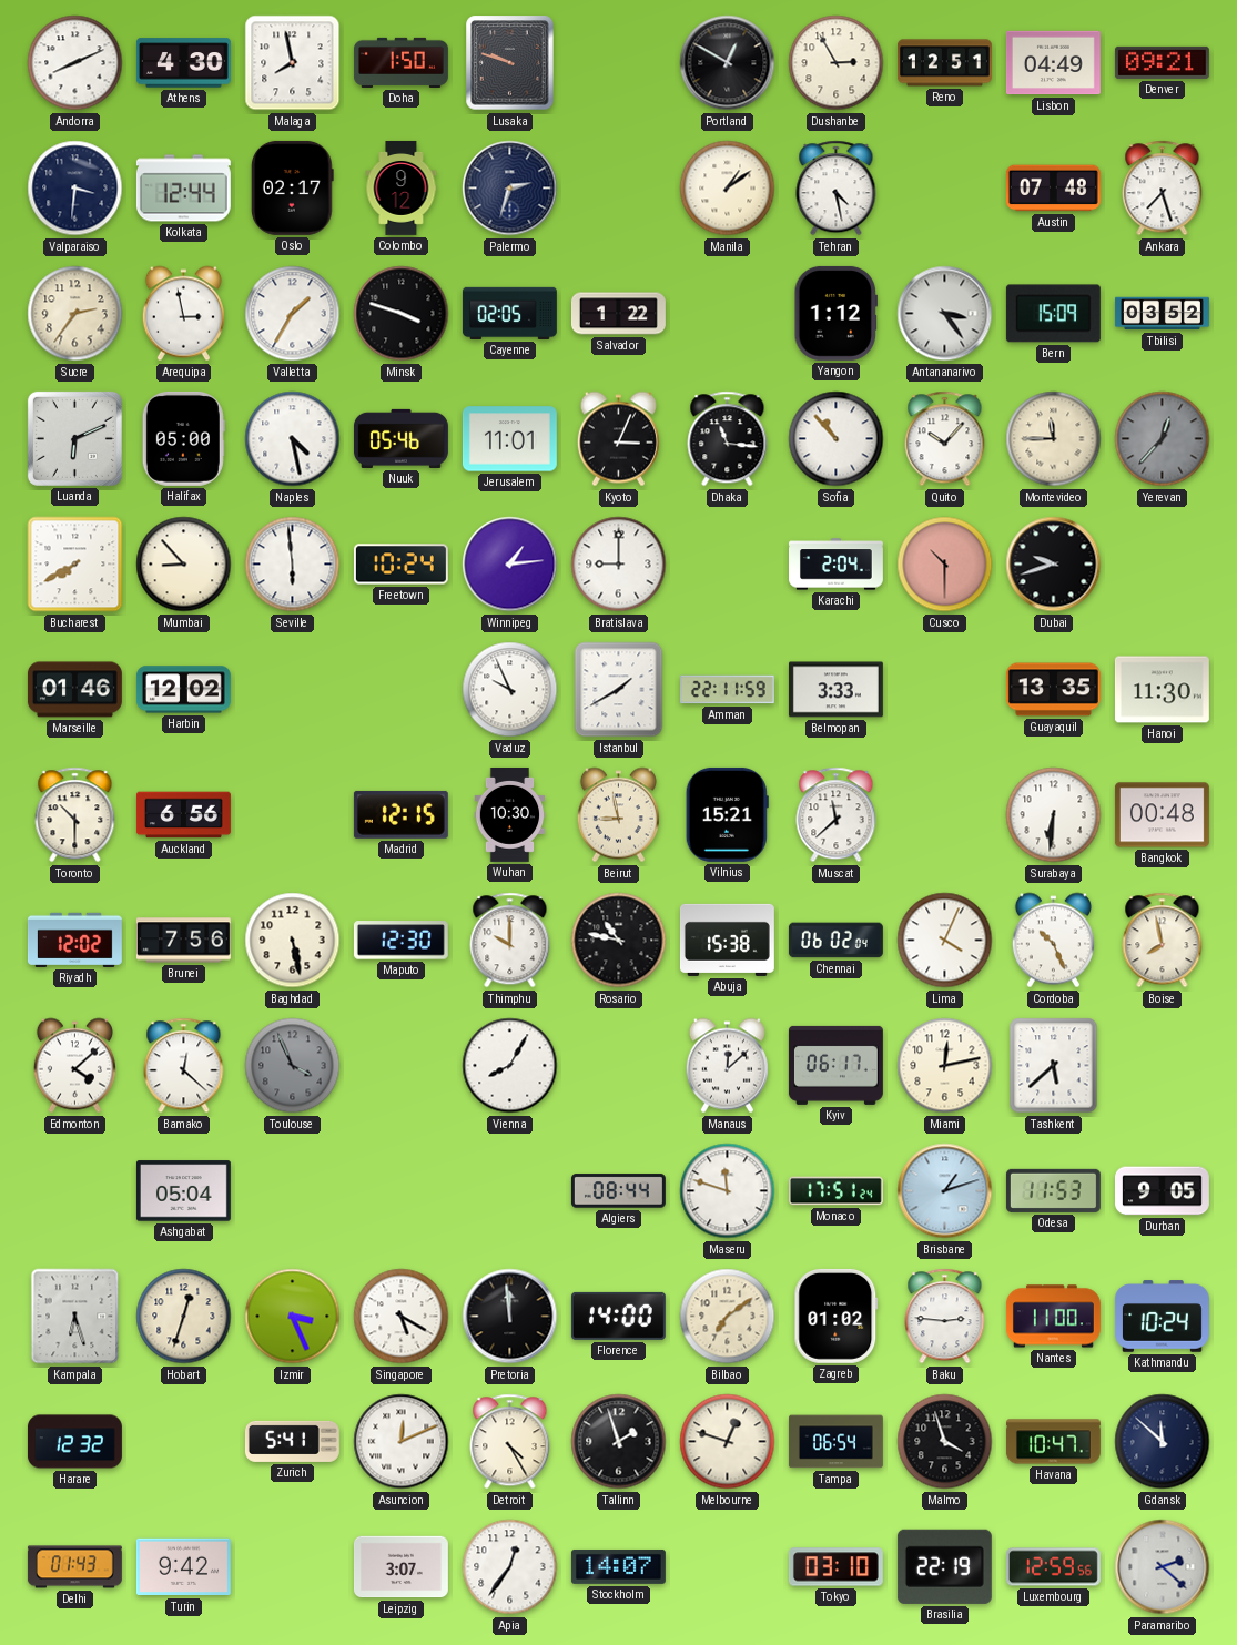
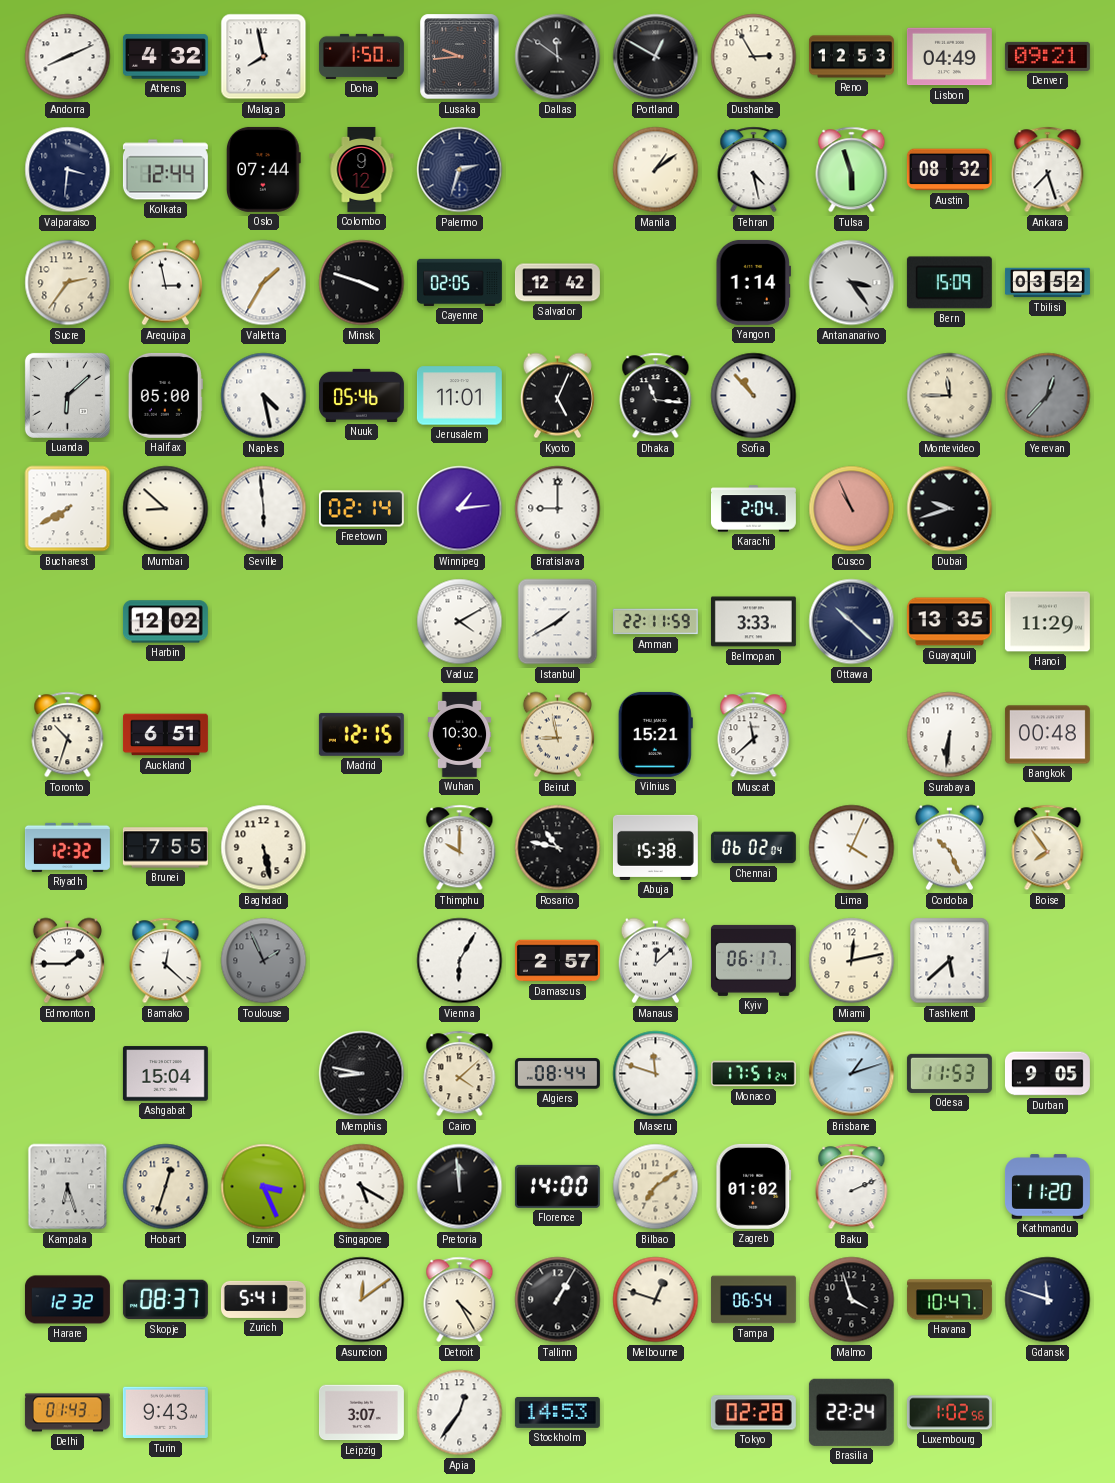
Athens: 4:30 -> 4:32
Lusaka: 9:48 -> 9:44
Dallas: none -> 11:51
Reno: 12:51 -> 12:53
Oslo: 02:17 -> 07:44
Tulsa: none -> 5:57
Austin: 07:48 -> 08:32
Salvador: 1:22 -> 12:42
Yangon: 1:12 -> 1:14
Luanda: 6:11 -> 6:08
Kyoto: 3:04 -> 5:04
Quito: 10:07 -> none
Mumbai: 8:53 -> 8:52
Freetown: 10:24 -> 02:14
Cusco: 10:30 -> 10:56
Marseille: 01:46 -> none
Vaduz: 9:56 -> 4:10
Ottawa: none -> 10:22
Hanoi: 11:30 -> 11:29
Toronto: 10:30 -> 10:33
Auckland: 6:56 -> 6:51
Riyadh: 12:02 -> 12:32
Brunei: 7:56 -> 7:55
Maputo: 12:30 -> none
Boise: 7:58 -> 7:54
Edmonton: 4:08 -> 1:45
Toulouse: 3:56 -> 1:56
Vienna: 8:05 -> 6:05
Damascus: none -> 2:57
Ashgabat: 05:04 -> 15:04
Memphis: none -> 8:47
Cairo: none -> 4:08
Baku: 2:46 -> 2:11
Nantes: 11:00 -> none
Kathmandu: 10:24 -> 11:20
Skopje: none -> 08:37
Asuncion: 12:11 -> 12:09
Tallinn: 1:57 -> 1:05
Gdansk: 11:52 -> 11:48
Turin: 9:42 -> 9:43
Stockholm: 14:07 -> 14:53
Tokyo: 03:10 -> 02:28
Brasilia: 22:19 -> 22:24
Luxembourg: 12:59 -> 1:02
Paramaribo: 2:22 -> none
